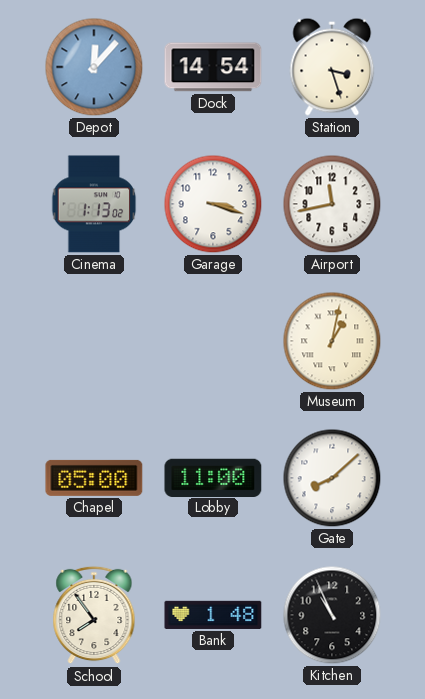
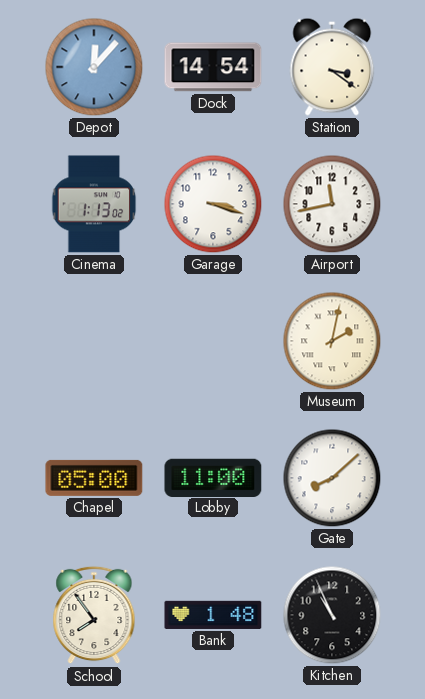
Station: 3:27 -> 3:21
Museum: 1:02 -> 2:02
